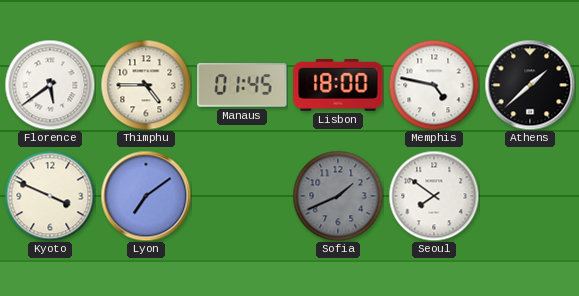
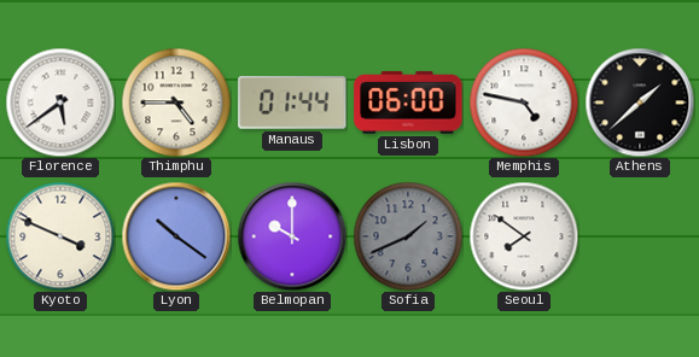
Manaus: 01:45 -> 01:44
Lisbon: 18:00 -> 06:00
Lyon: 7:09 -> 10:21
Belmopan: none -> 10:00
